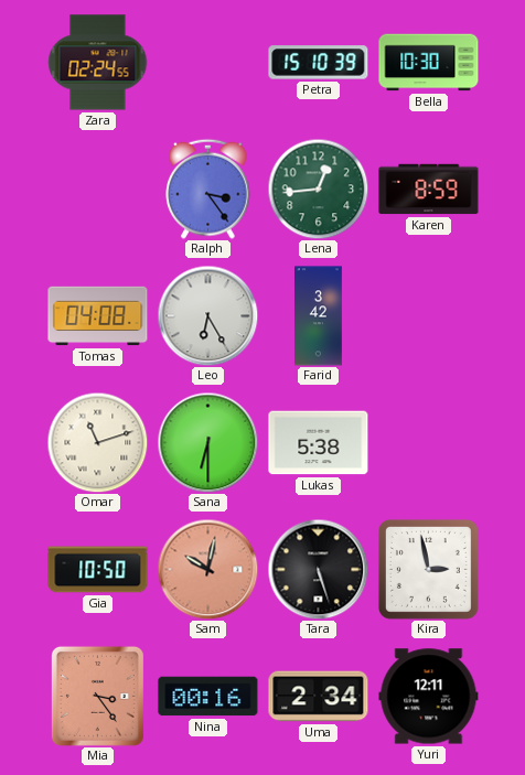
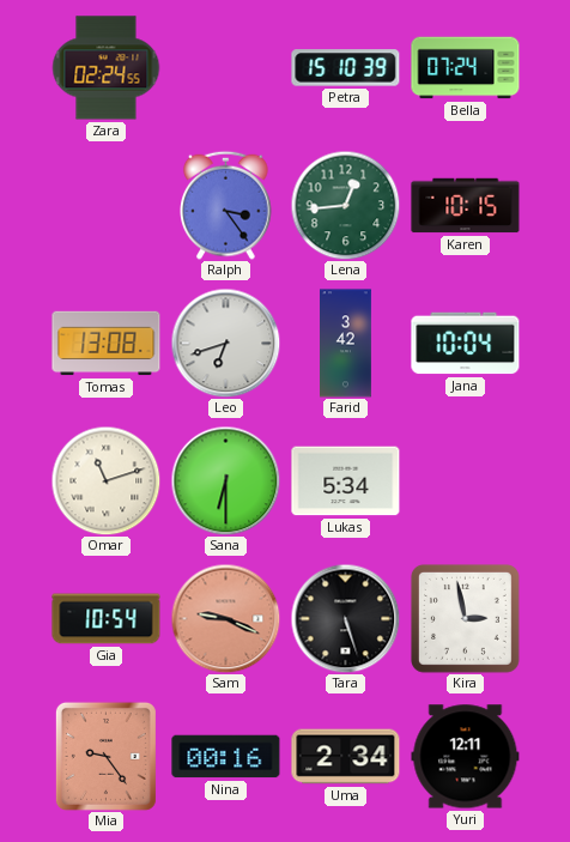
Bella: 10:30 -> 07:24
Karen: 8:59 -> 10:15
Tomas: 04:08 -> 13:08
Leo: 6:25 -> 6:42
Jana: none -> 10:04
Lukas: 5:38 -> 5:34
Gia: 10:50 -> 10:54
Sam: 10:02 -> 9:19
Mia: 3:24 -> 9:24
